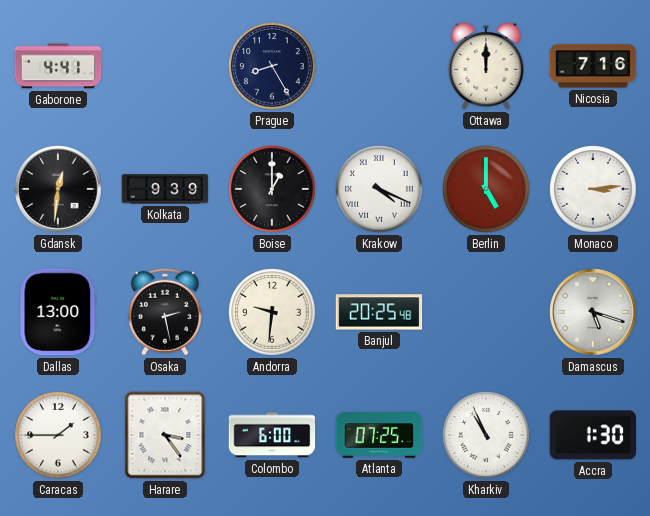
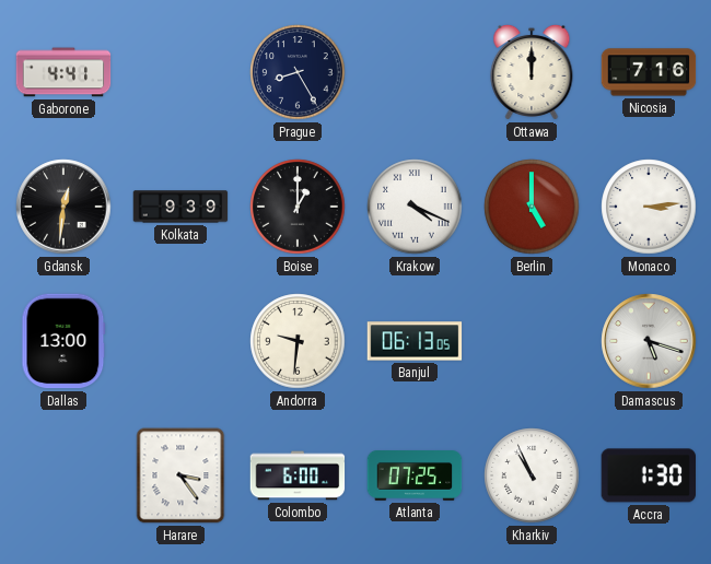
Osaka: 2:28 -> none
Banjul: 20:25 -> 06:13
Caracas: 1:45 -> none
